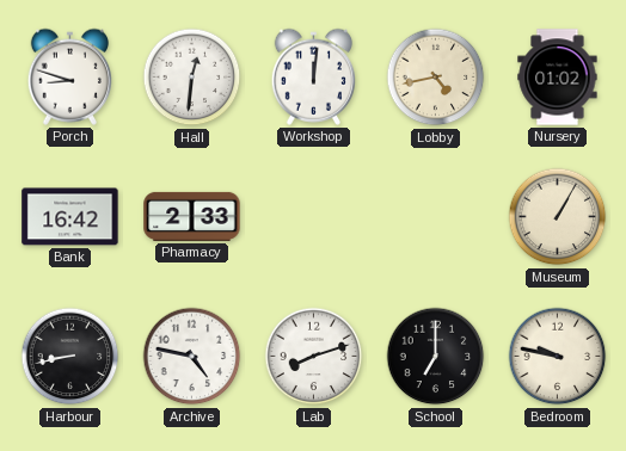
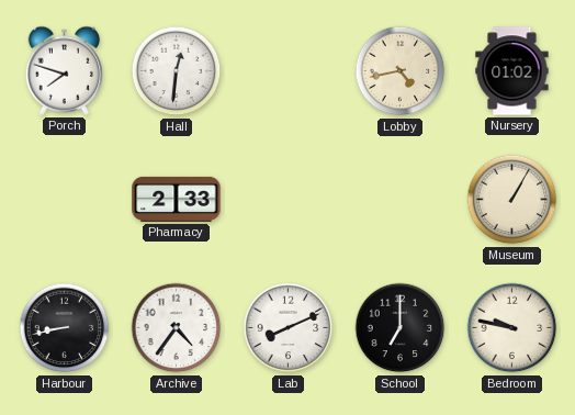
Porch: 8:48 -> 7:48
Workshop: 12:01 -> none
Bank: 16:42 -> none
Archive: 4:47 -> 4:36
Lab: 8:12 -> 8:11
